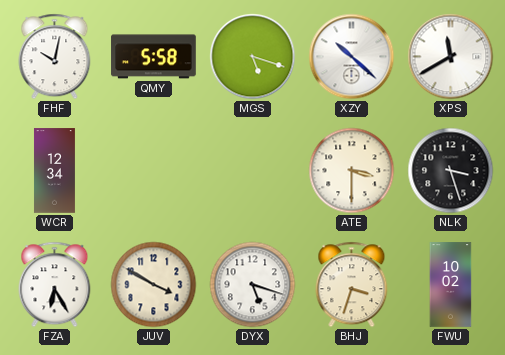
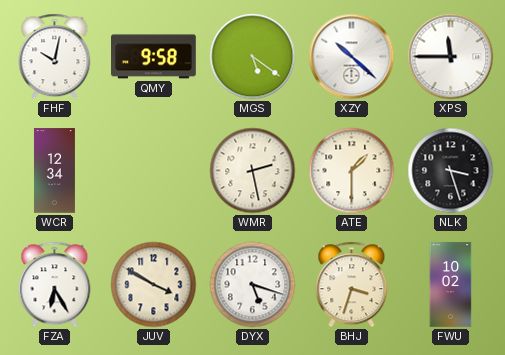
QMY: 5:58 -> 9:58
MGS: 5:18 -> 5:21
XPS: 11:40 -> 11:45
WMR: none -> 2:28
ATE: 3:30 -> 1:30
